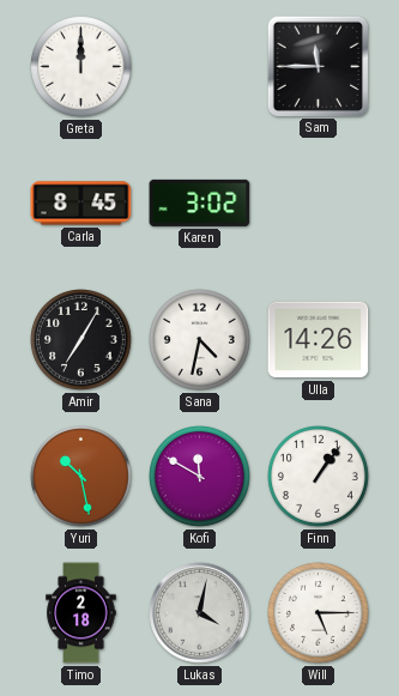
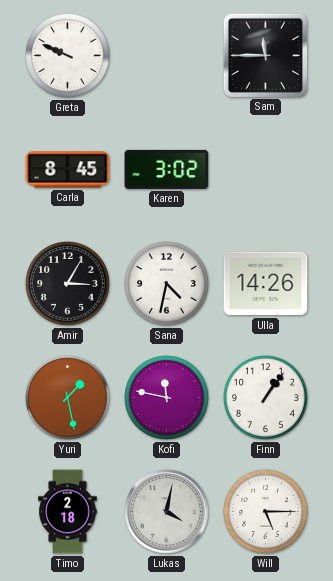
Greta: 12:00 -> 9:49
Amir: 7:05 -> 3:05
Yuri: 10:28 -> 1:28
Kofi: 11:50 -> 11:47
